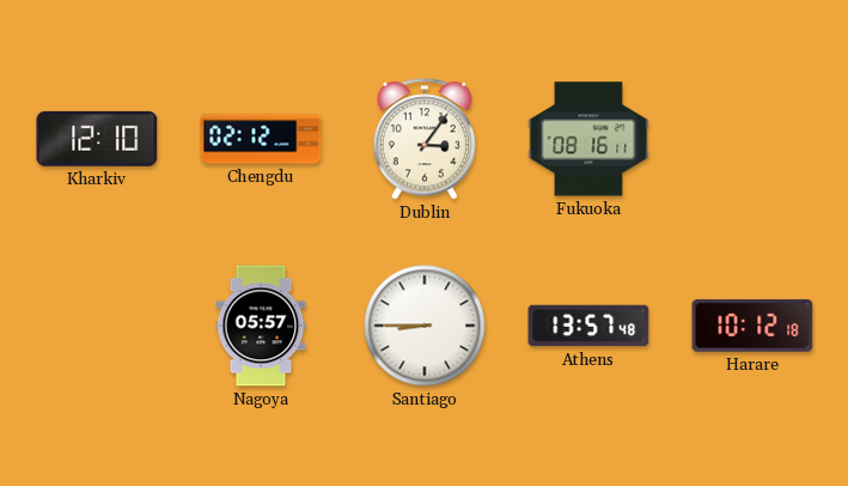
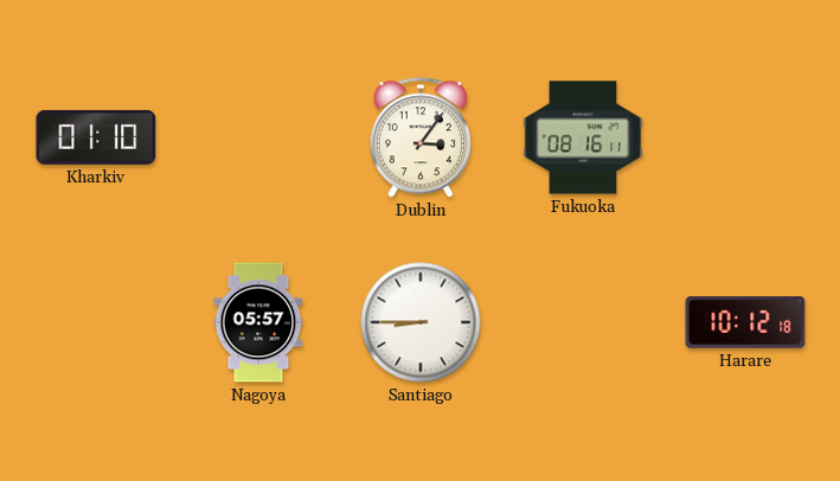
Kharkiv: 12:10 -> 01:10
Chengdu: 02:12 -> none
Athens: 13:57 -> none
